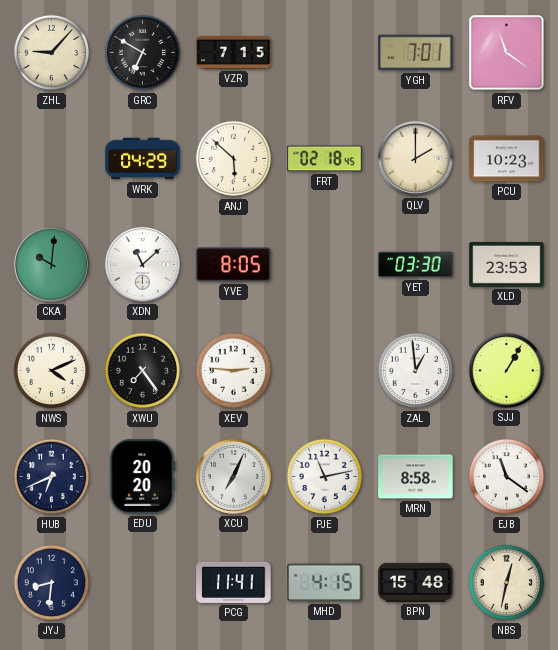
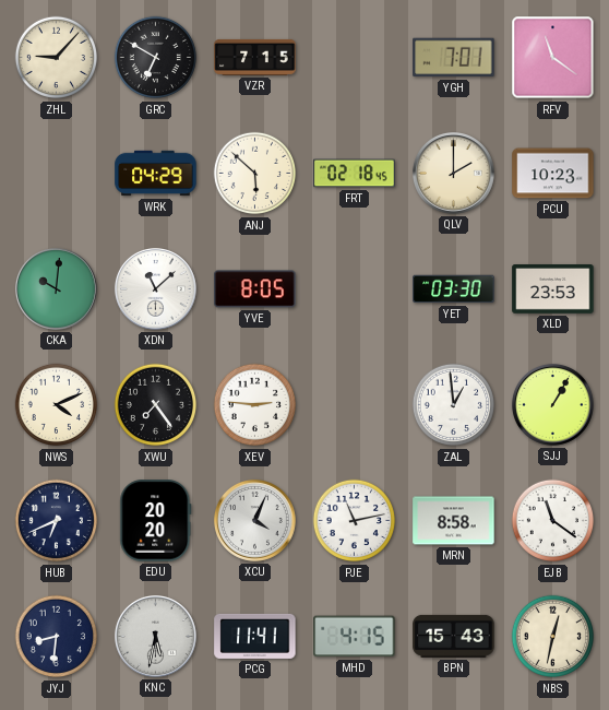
XCU: 7:04 -> 4:04
KNC: none -> 5:32
BPN: 15:48 -> 15:43
